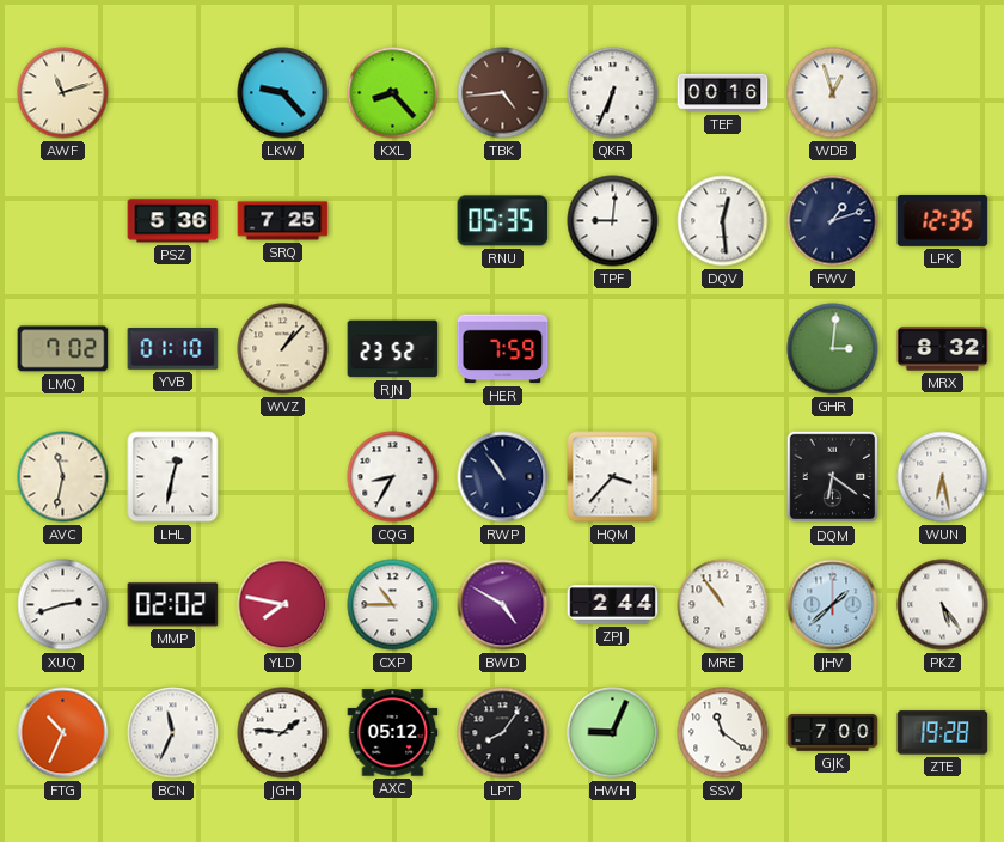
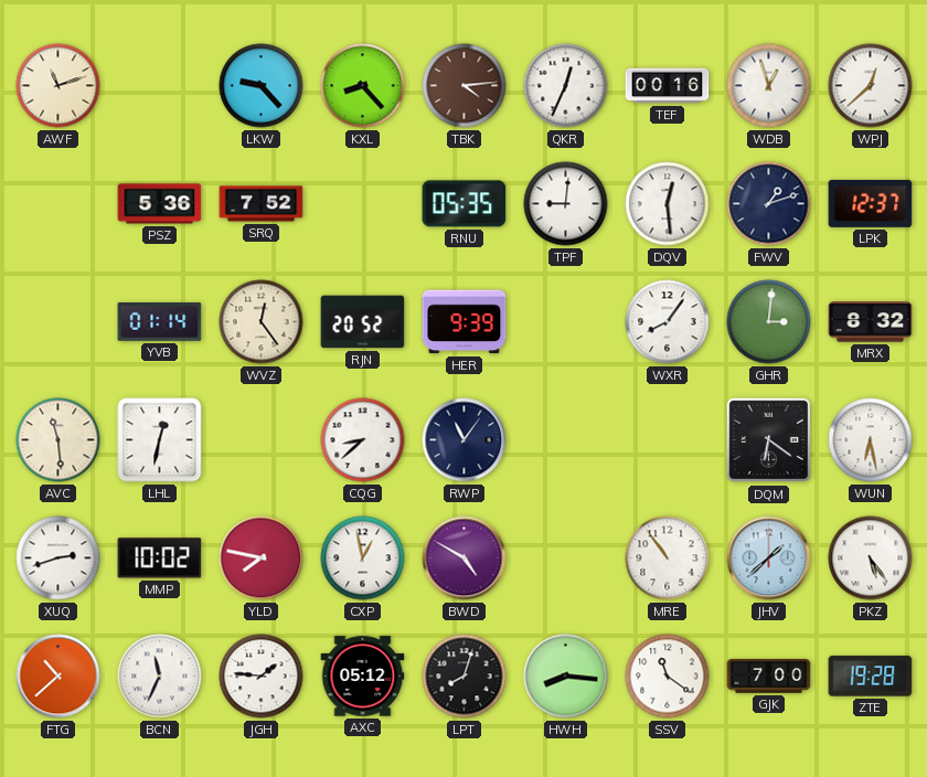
TBK: 4:44 -> 4:14
QKR: 6:34 -> 12:34
WPJ: none -> 12:38
SRQ: 7:25 -> 7:52
LPK: 12:35 -> 12:37
LMQ: 7:02 -> none
YVB: 01:10 -> 01:14
WVZ: 1:07 -> 12:24
RJN: 23:52 -> 20:52
HER: 7:59 -> 9:39
WXR: none -> 8:06
AVC: 11:32 -> 11:29
CQG: 8:35 -> 8:38
RWP: 10:54 -> 11:06
HQM: 3:37 -> none
MMP: 02:02 -> 10:02
CXP: 10:45 -> 12:58
ZPJ: 2:44 -> none
FTG: 10:34 -> 10:38
LPT: 8:06 -> 8:03
HWH: 9:04 -> 8:16
